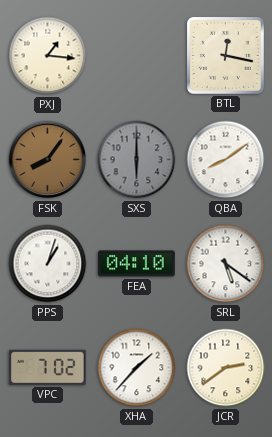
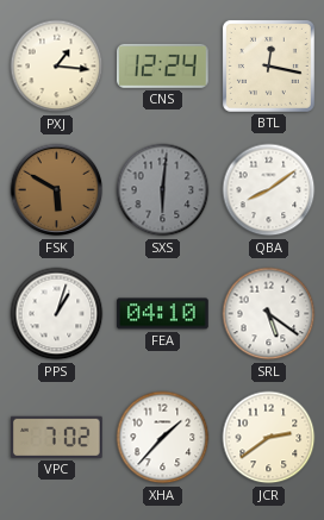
CNS: none -> 12:24
FSK: 8:06 -> 5:50
SXS: 6:00 -> 6:01
